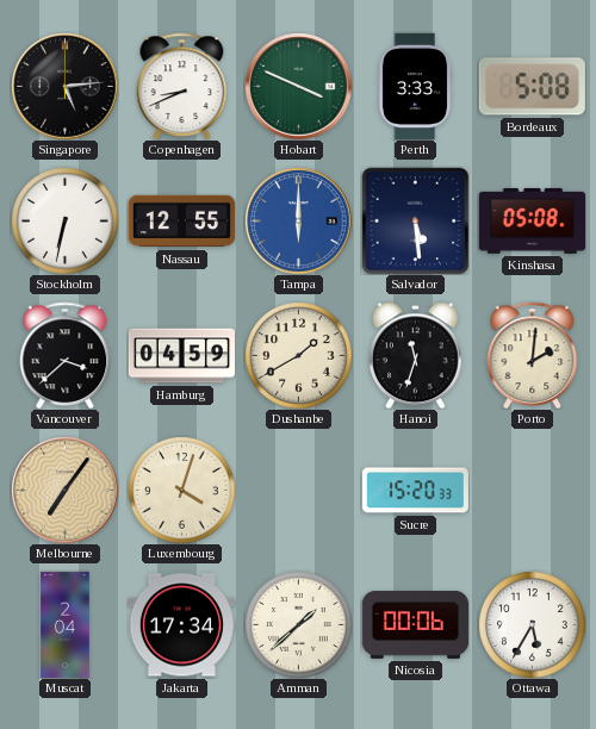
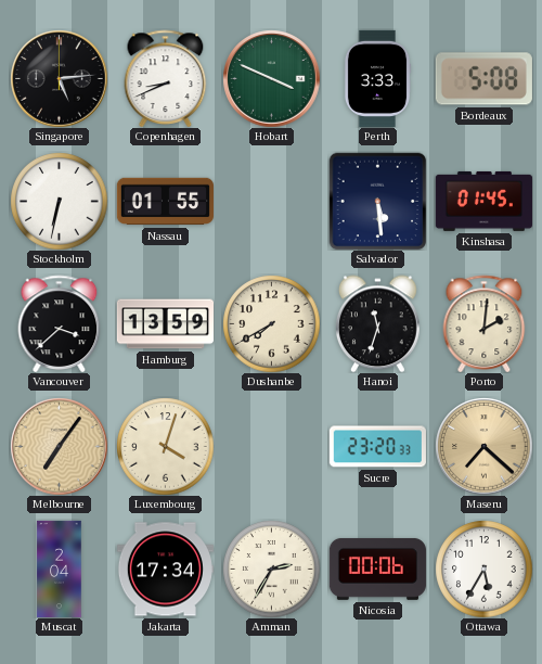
Nassau: 12:55 -> 01:55
Tampa: 6:00 -> none
Kinshasa: 05:08 -> 01:45
Hamburg: 04:59 -> 13:59
Dushanbe: 1:40 -> 7:40
Sucre: 15:20 -> 23:20
Maseru: none -> 7:22
Amman: 1:38 -> 2:35
